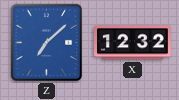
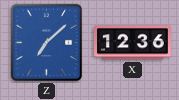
X: 12:32 -> 12:36
